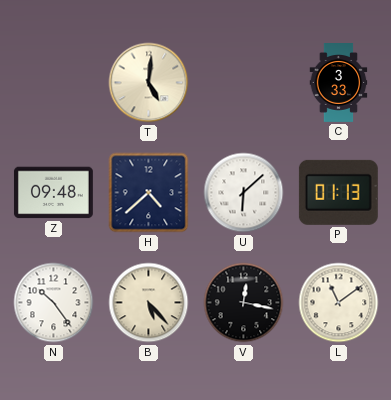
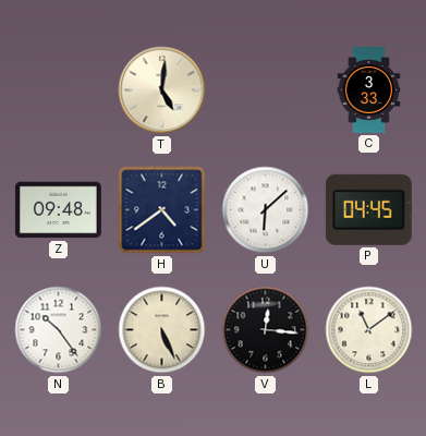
H: 4:38 -> 4:39
P: 01:13 -> 04:45
B: 5:23 -> 5:26
V: 12:17 -> 12:16
